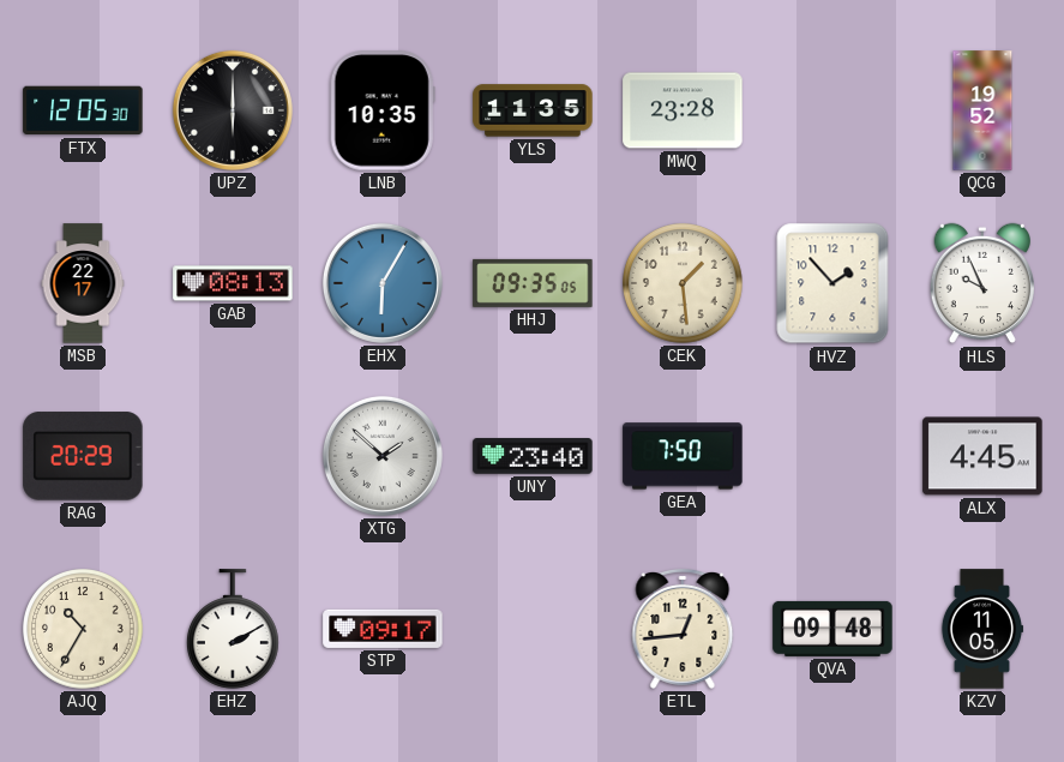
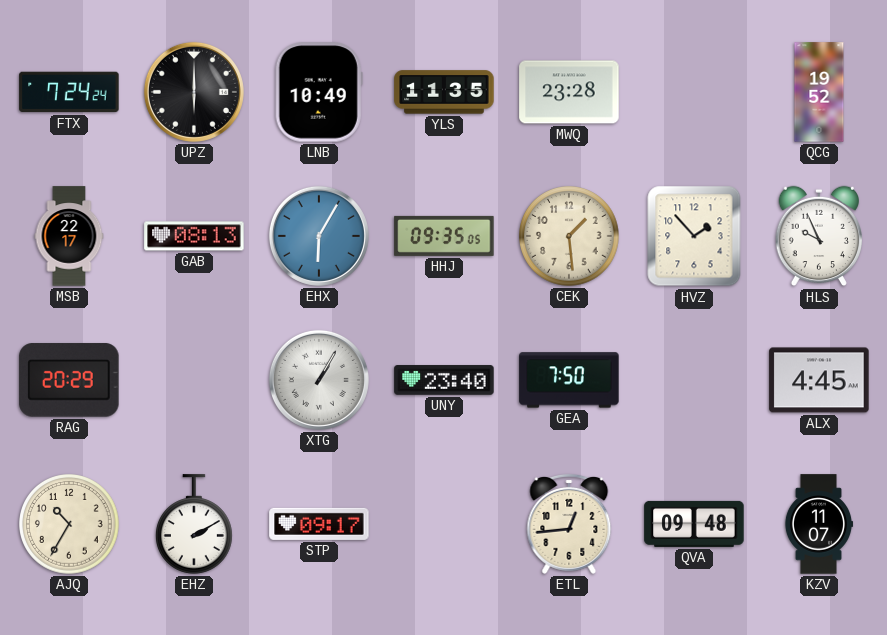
FTX: 12:05 -> 7:24
LNB: 10:35 -> 10:49
XTG: 1:52 -> 1:05
KZV: 11:05 -> 11:07
